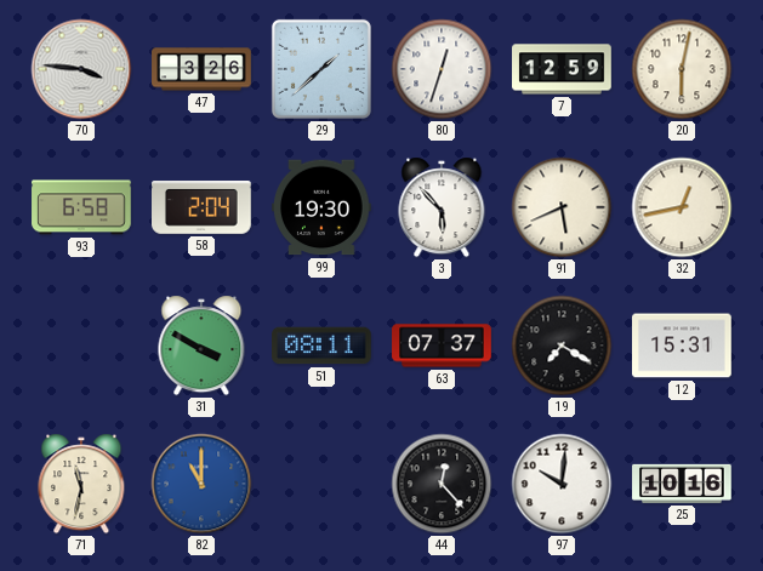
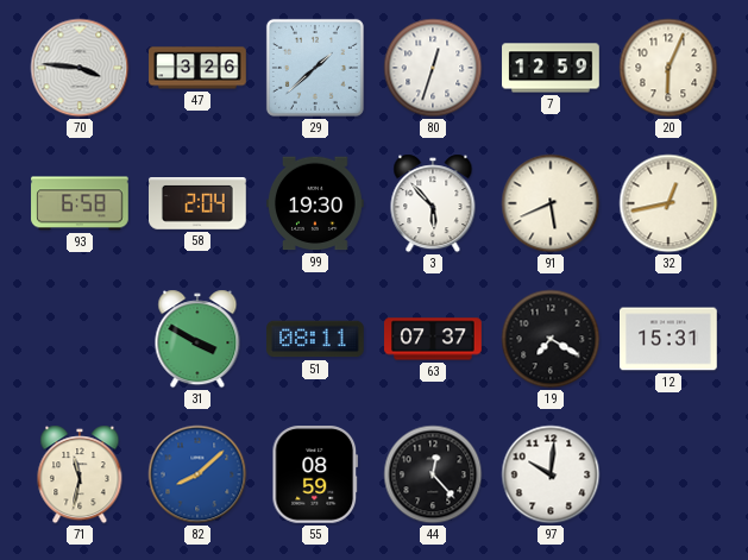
20: 6:02 -> 6:04
82: 11:00 -> 8:08
55: none -> 08:59
25: 10:16 -> none
